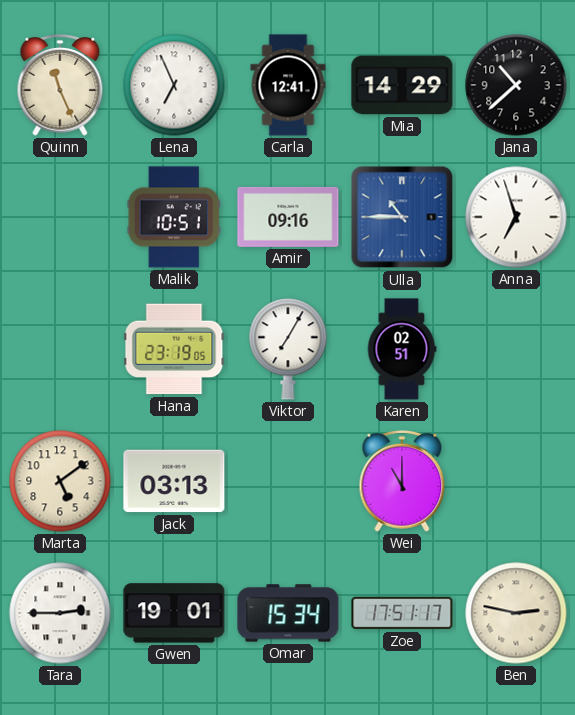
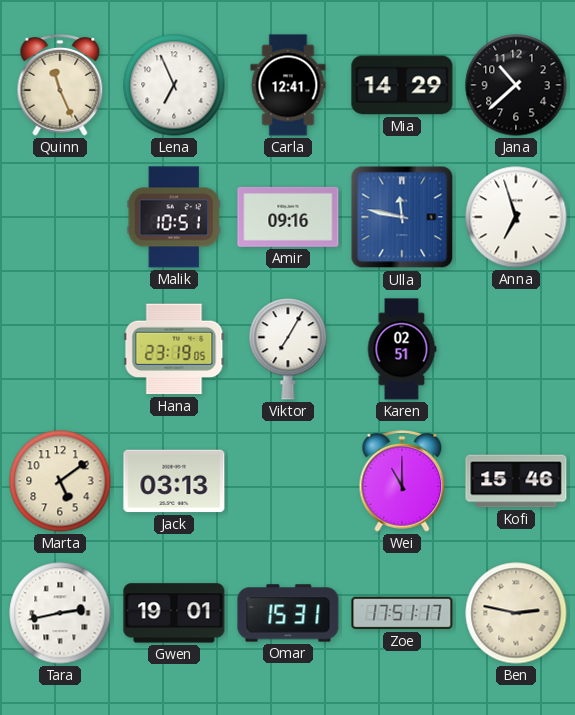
Ulla: 10:45 -> 11:47
Kofi: none -> 15:46
Tara: 2:45 -> 2:43
Omar: 15:34 -> 15:31
